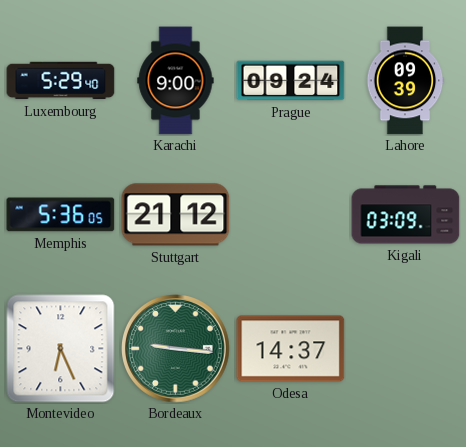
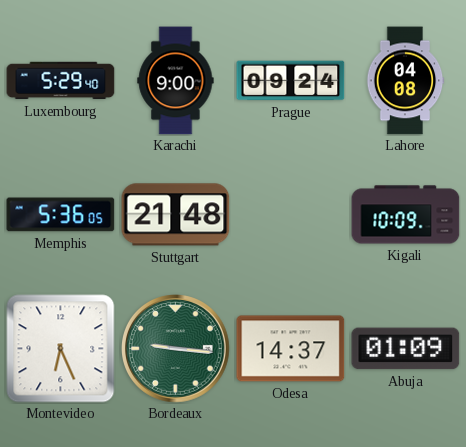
Lahore: 09:39 -> 04:08
Stuttgart: 21:12 -> 21:48
Kigali: 03:09 -> 10:09
Abuja: none -> 01:09
